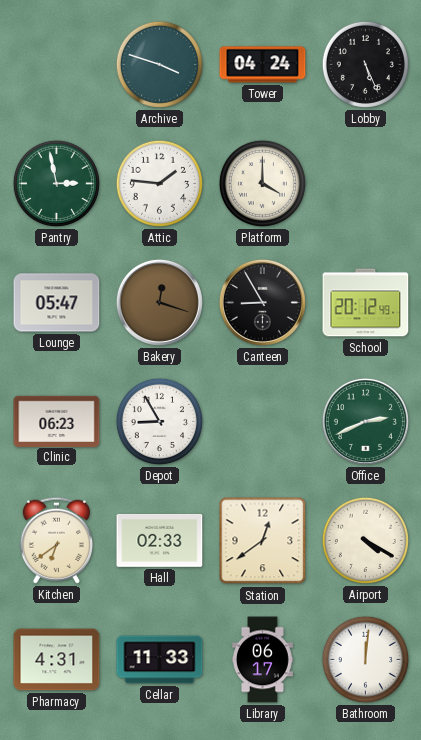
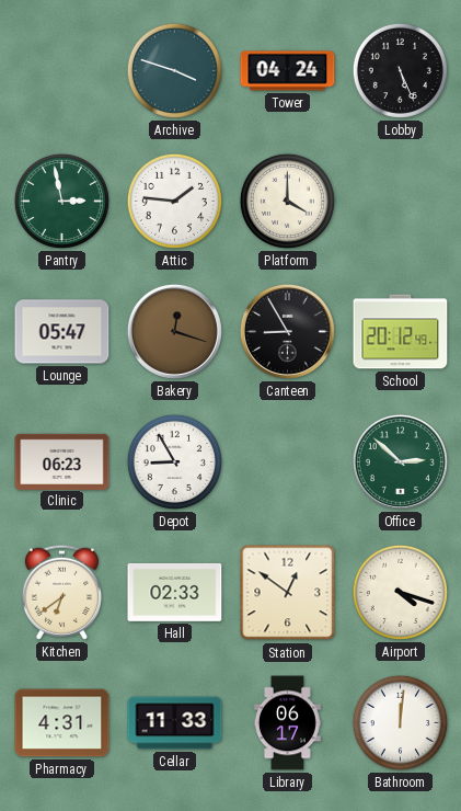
Office: 2:41 -> 2:52
Station: 12:39 -> 12:51
Airport: 4:20 -> 4:18
